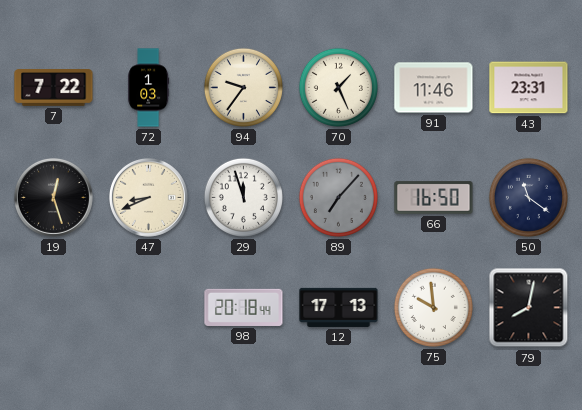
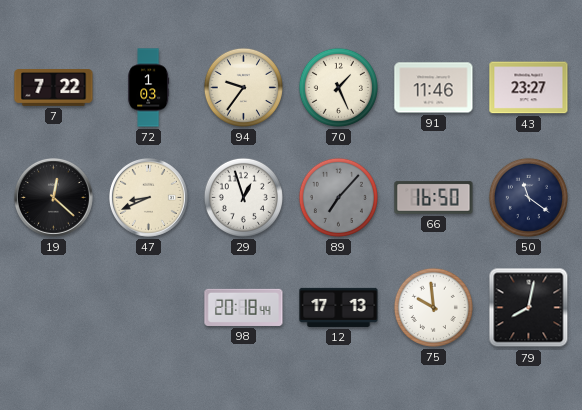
43: 23:31 -> 23:27
19: 12:27 -> 12:22
29: 11:57 -> 12:57
